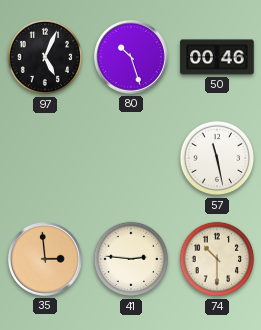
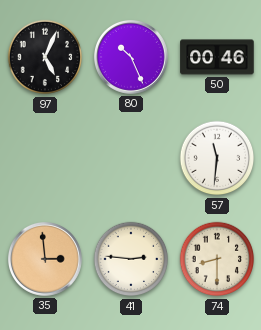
80: 10:27 -> 10:26
57: 11:28 -> 11:31
74: 10:30 -> 8:30
